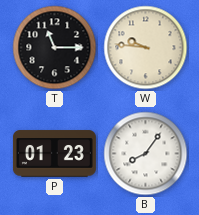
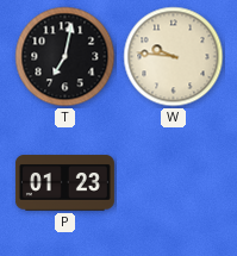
T: 11:15 -> 7:02
B: 8:06 -> none
